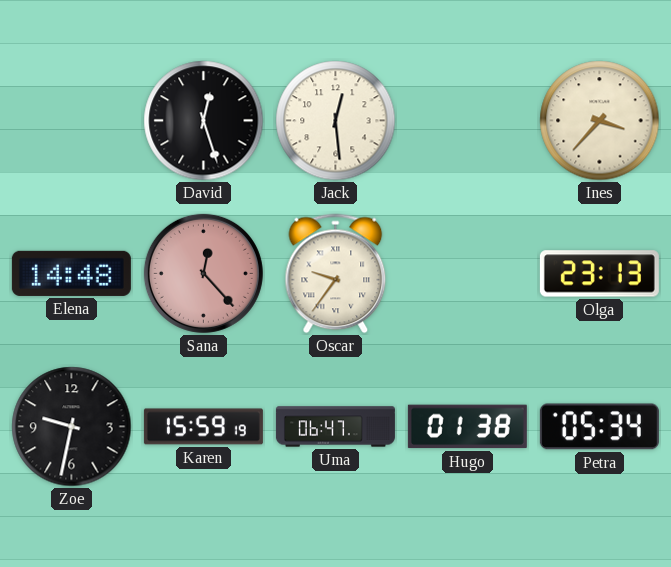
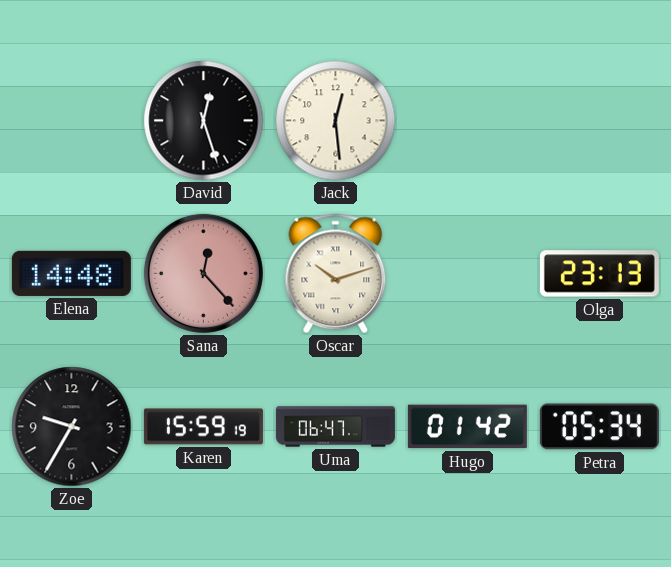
Ines: 3:37 -> none
Oscar: 9:36 -> 10:12
Zoe: 9:32 -> 9:35
Hugo: 01:38 -> 01:42
